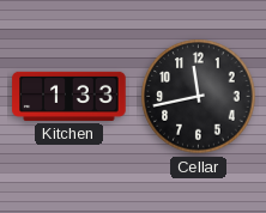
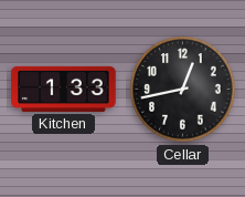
Cellar: 11:43 -> 12:43
